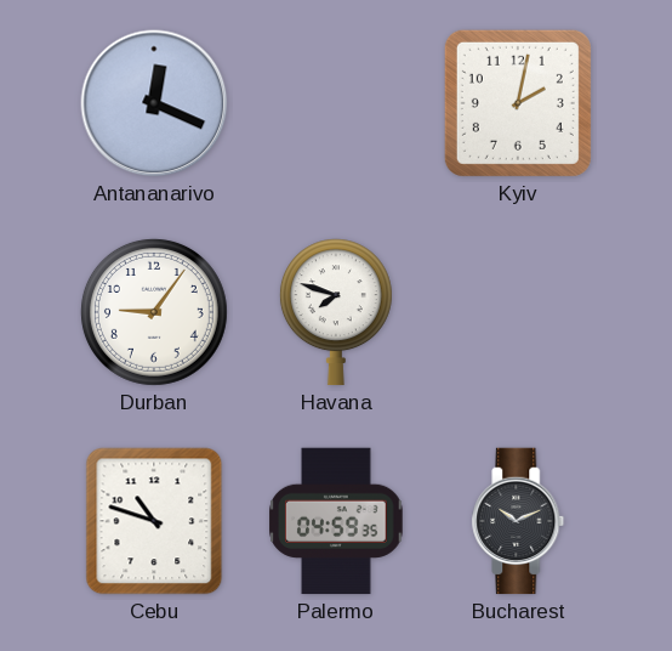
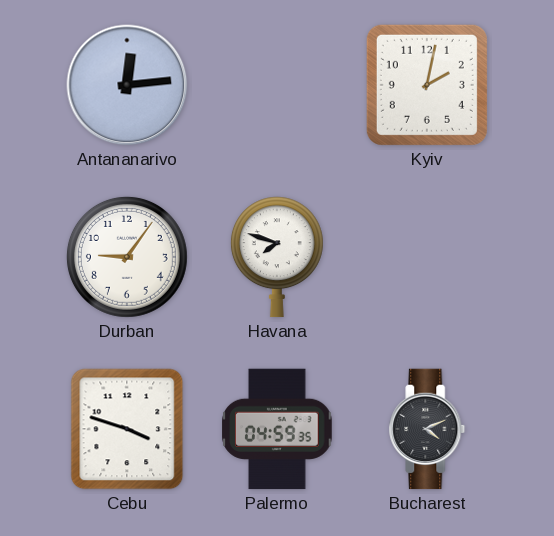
Antananarivo: 12:19 -> 12:14
Cebu: 10:48 -> 3:48
Bucharest: 10:11 -> 4:11
